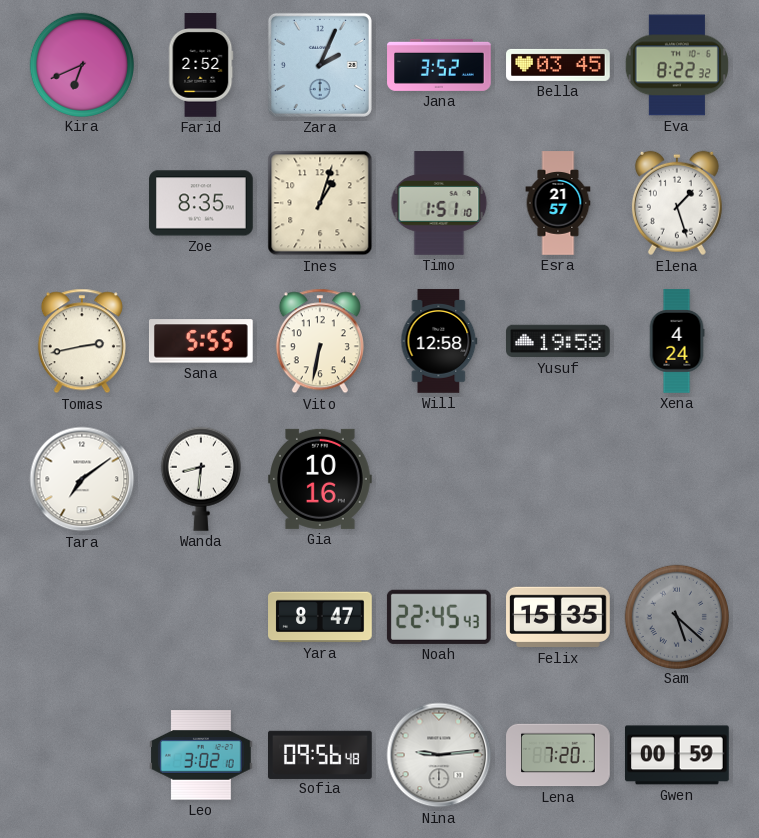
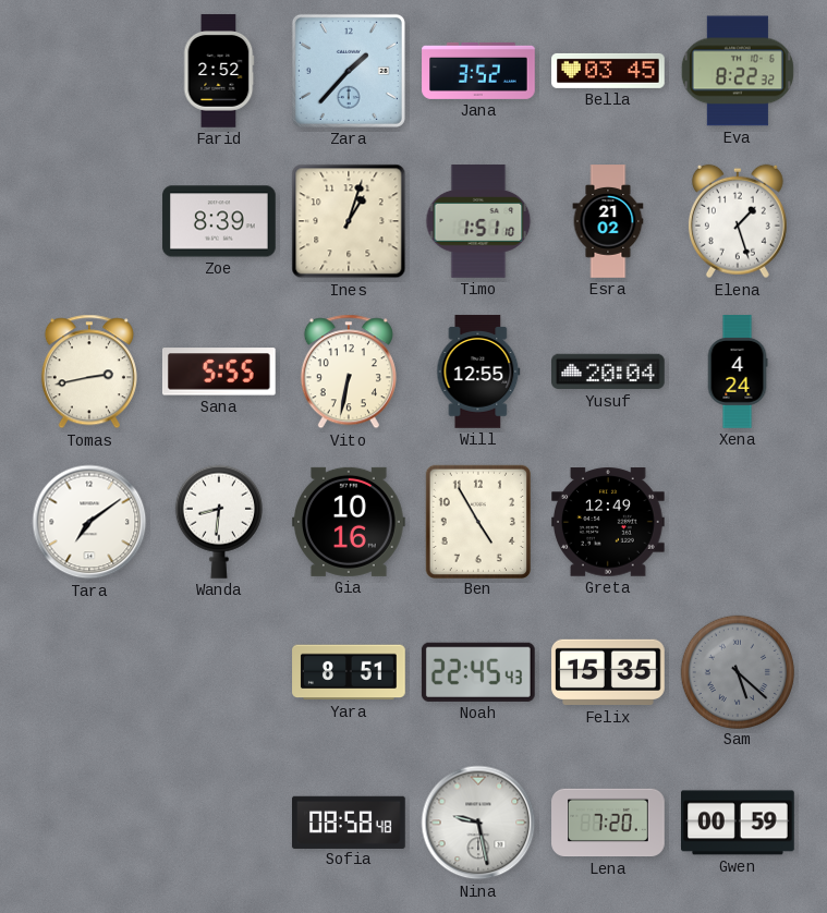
Kira: 6:41 -> none
Zara: 2:04 -> 1:37
Zoe: 8:35 -> 8:39
Esra: 21:57 -> 21:02
Will: 12:58 -> 12:55
Yusuf: 19:58 -> 20:04
Ben: none -> 4:55
Greta: none -> 12:49
Yara: 8:47 -> 8:51
Leo: 3:02 -> none
Sofia: 09:56 -> 08:58
Nina: 9:14 -> 9:28
